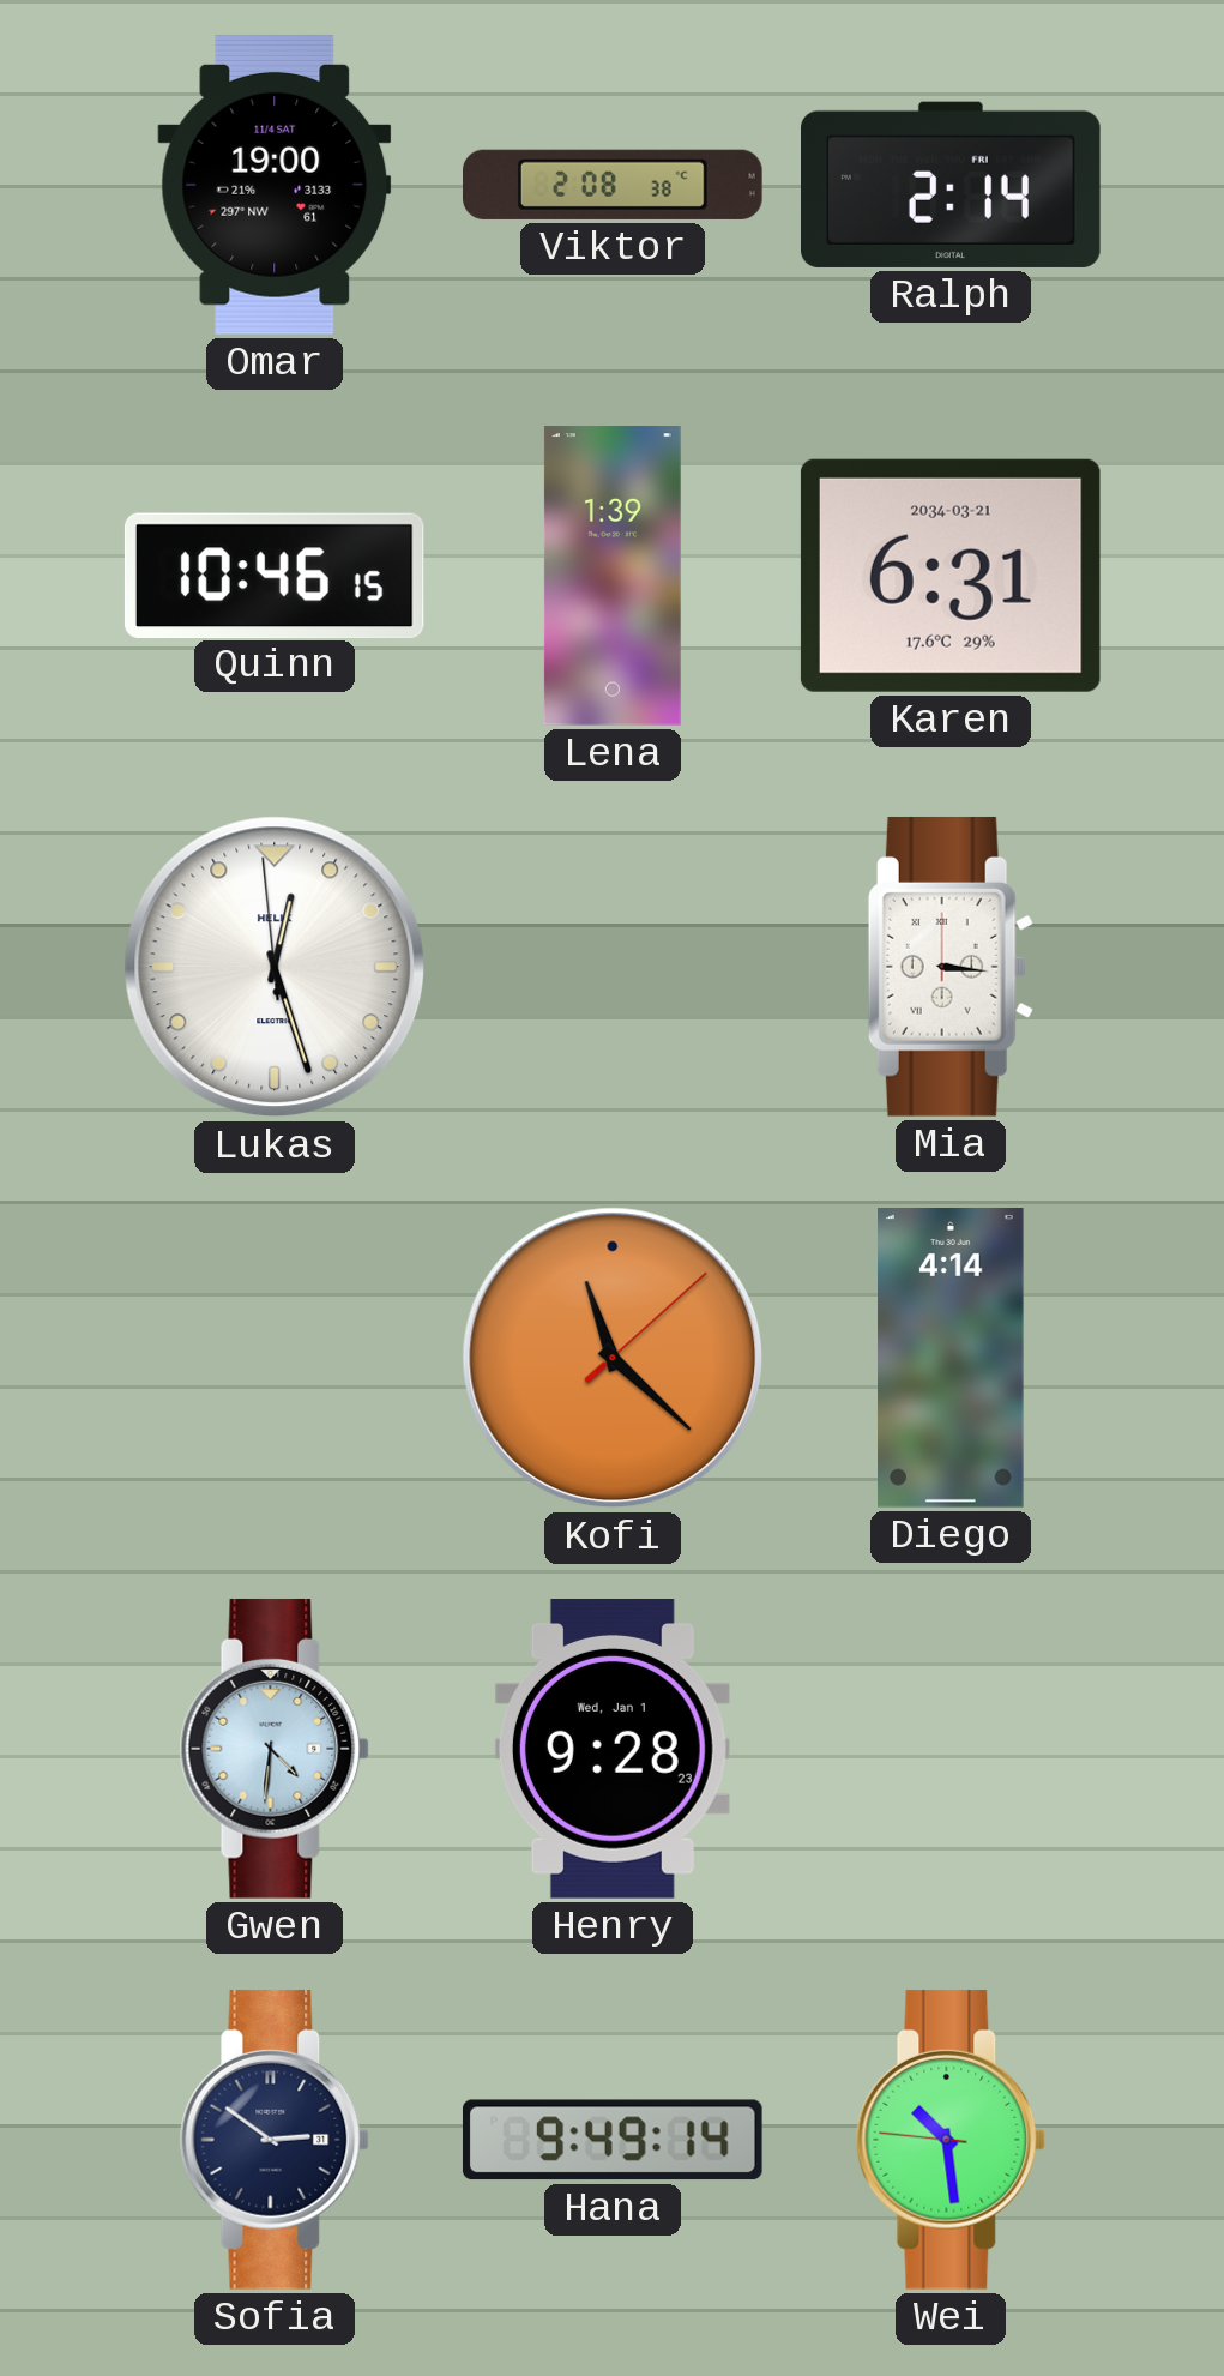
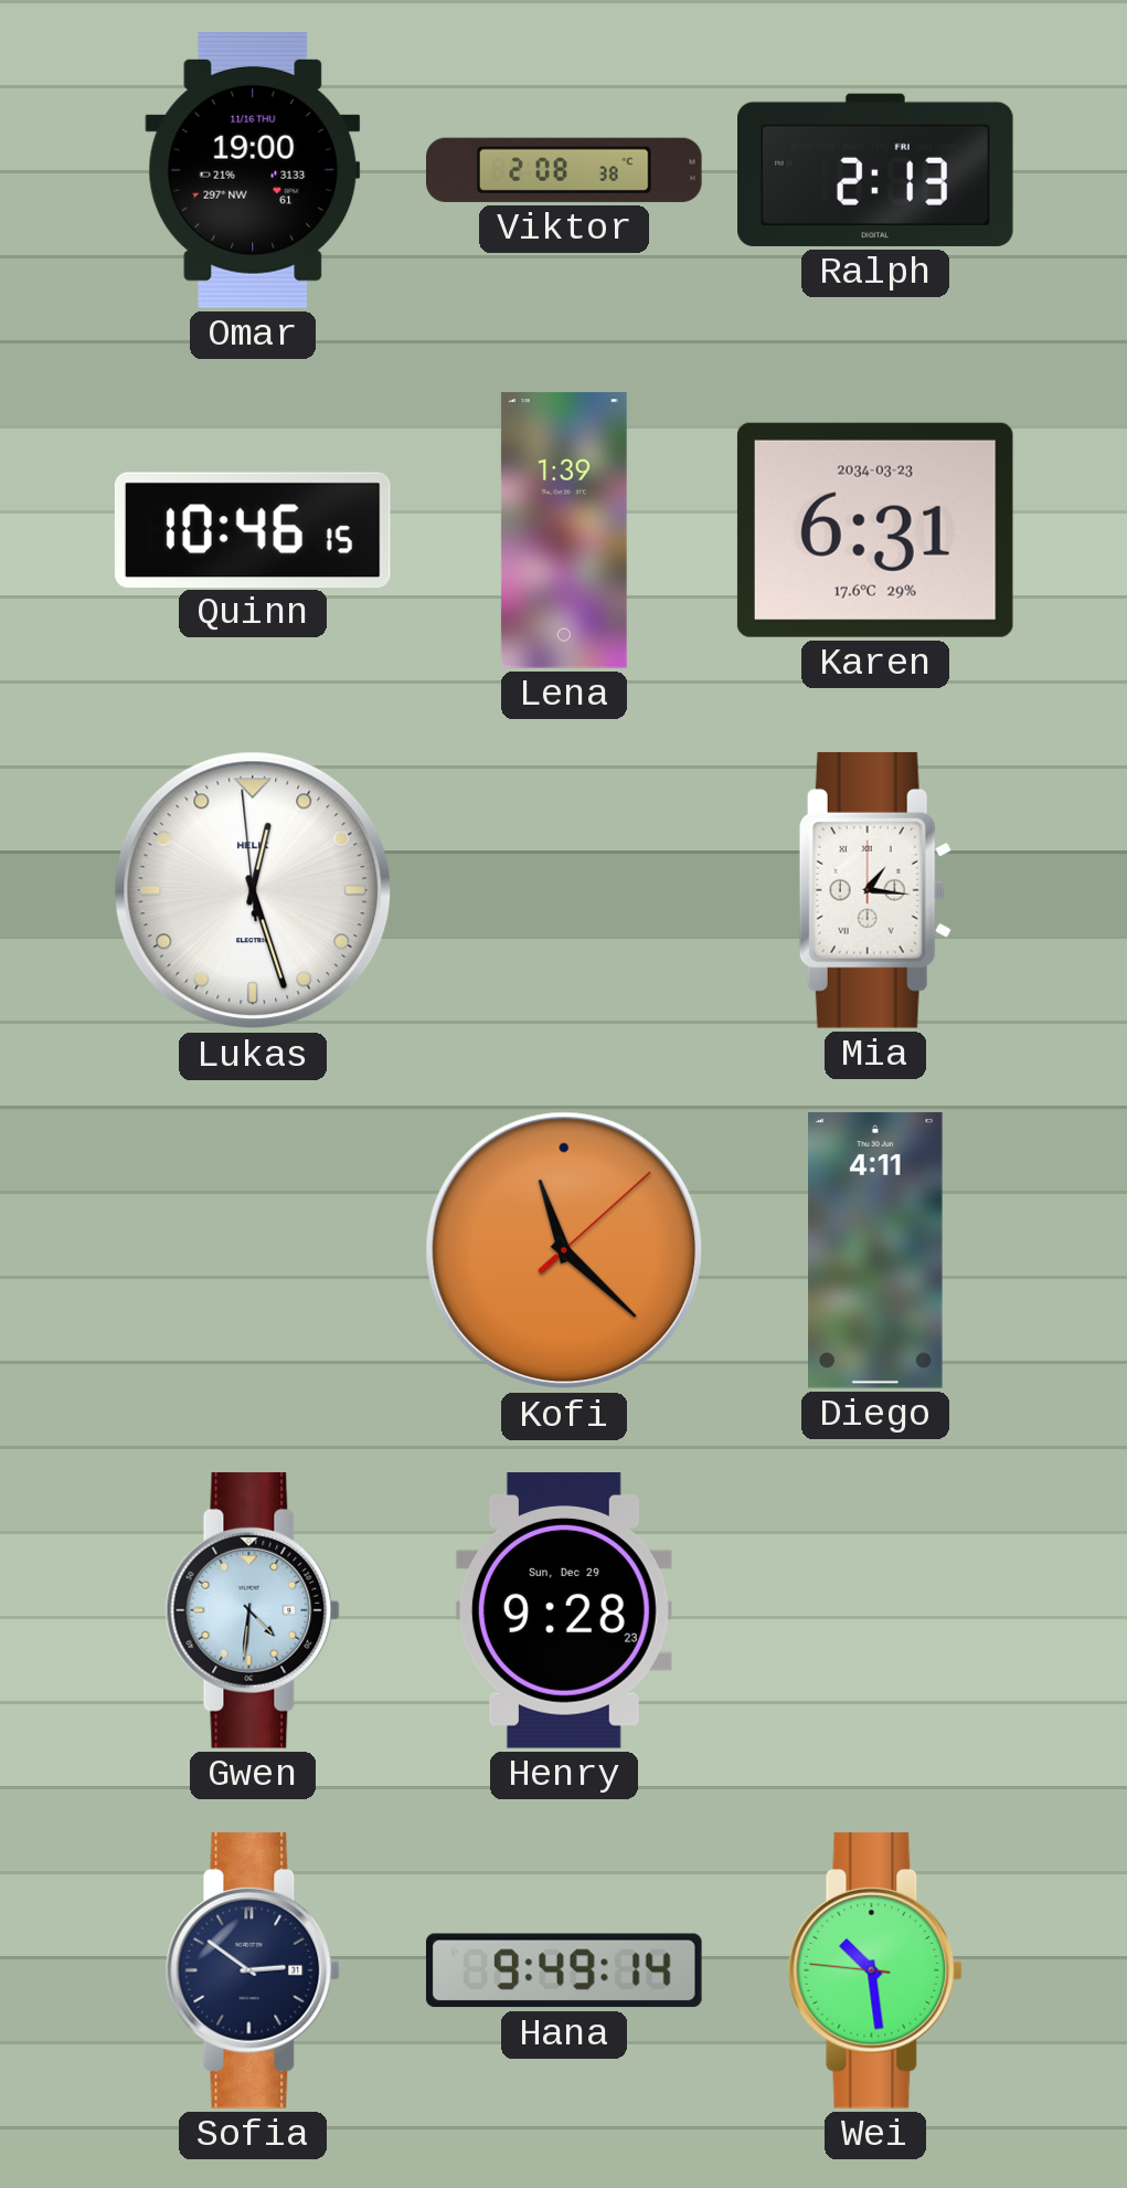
Omar date: 11/4 SAT -> 11/16 THU
Ralph: 2:14 -> 2:13
Karen date: 2034-03-21 -> 2034-03-23
Mia: 3:16 -> 1:16
Diego: 4:14 -> 4:11
Henry date: Wed, Jan 1 -> Sun, Dec 29
